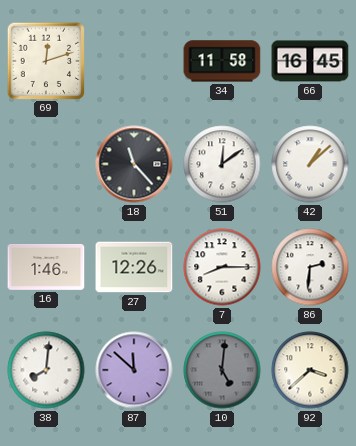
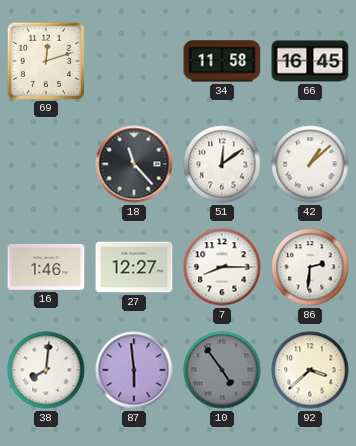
27: 12:26 -> 12:27
87: 11:52 -> 5:59
10: 5:01 -> 4:54
